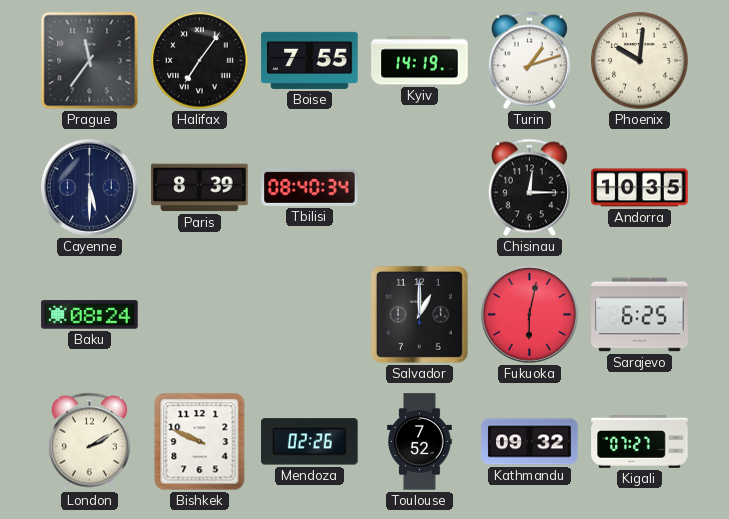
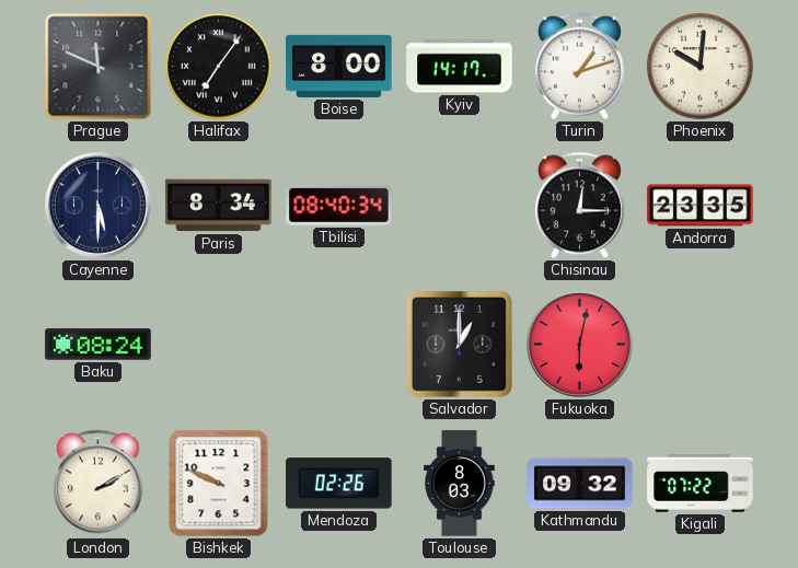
Prague: 11:36 -> 11:49
Boise: 7:55 -> 8:00
Kyiv: 14:19 -> 14:17
Paris: 8:39 -> 8:34
Andorra: 10:35 -> 23:35
Sarajevo: 6:25 -> none
Toulouse: 7:52 -> 8:03
Kigali: 07:27 -> 07:22
